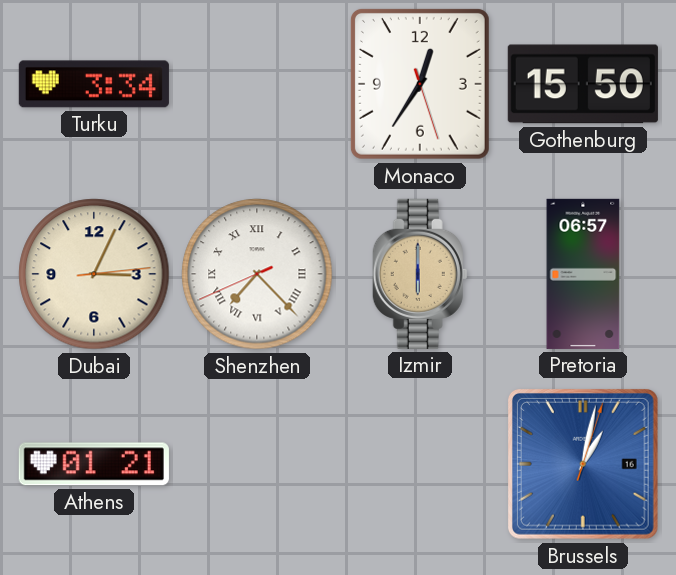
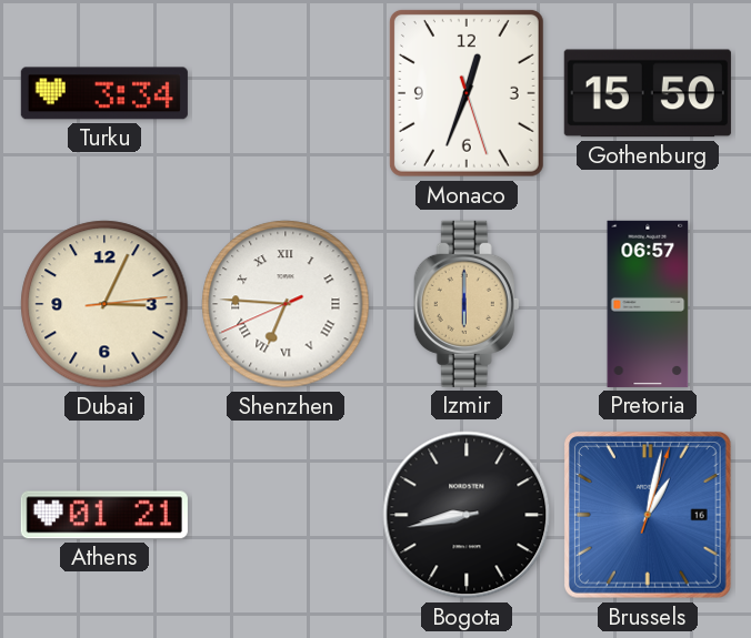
Monaco: 12:35 -> 12:33
Shenzhen: 7:22 -> 6:45
Bogota: none -> 8:43
